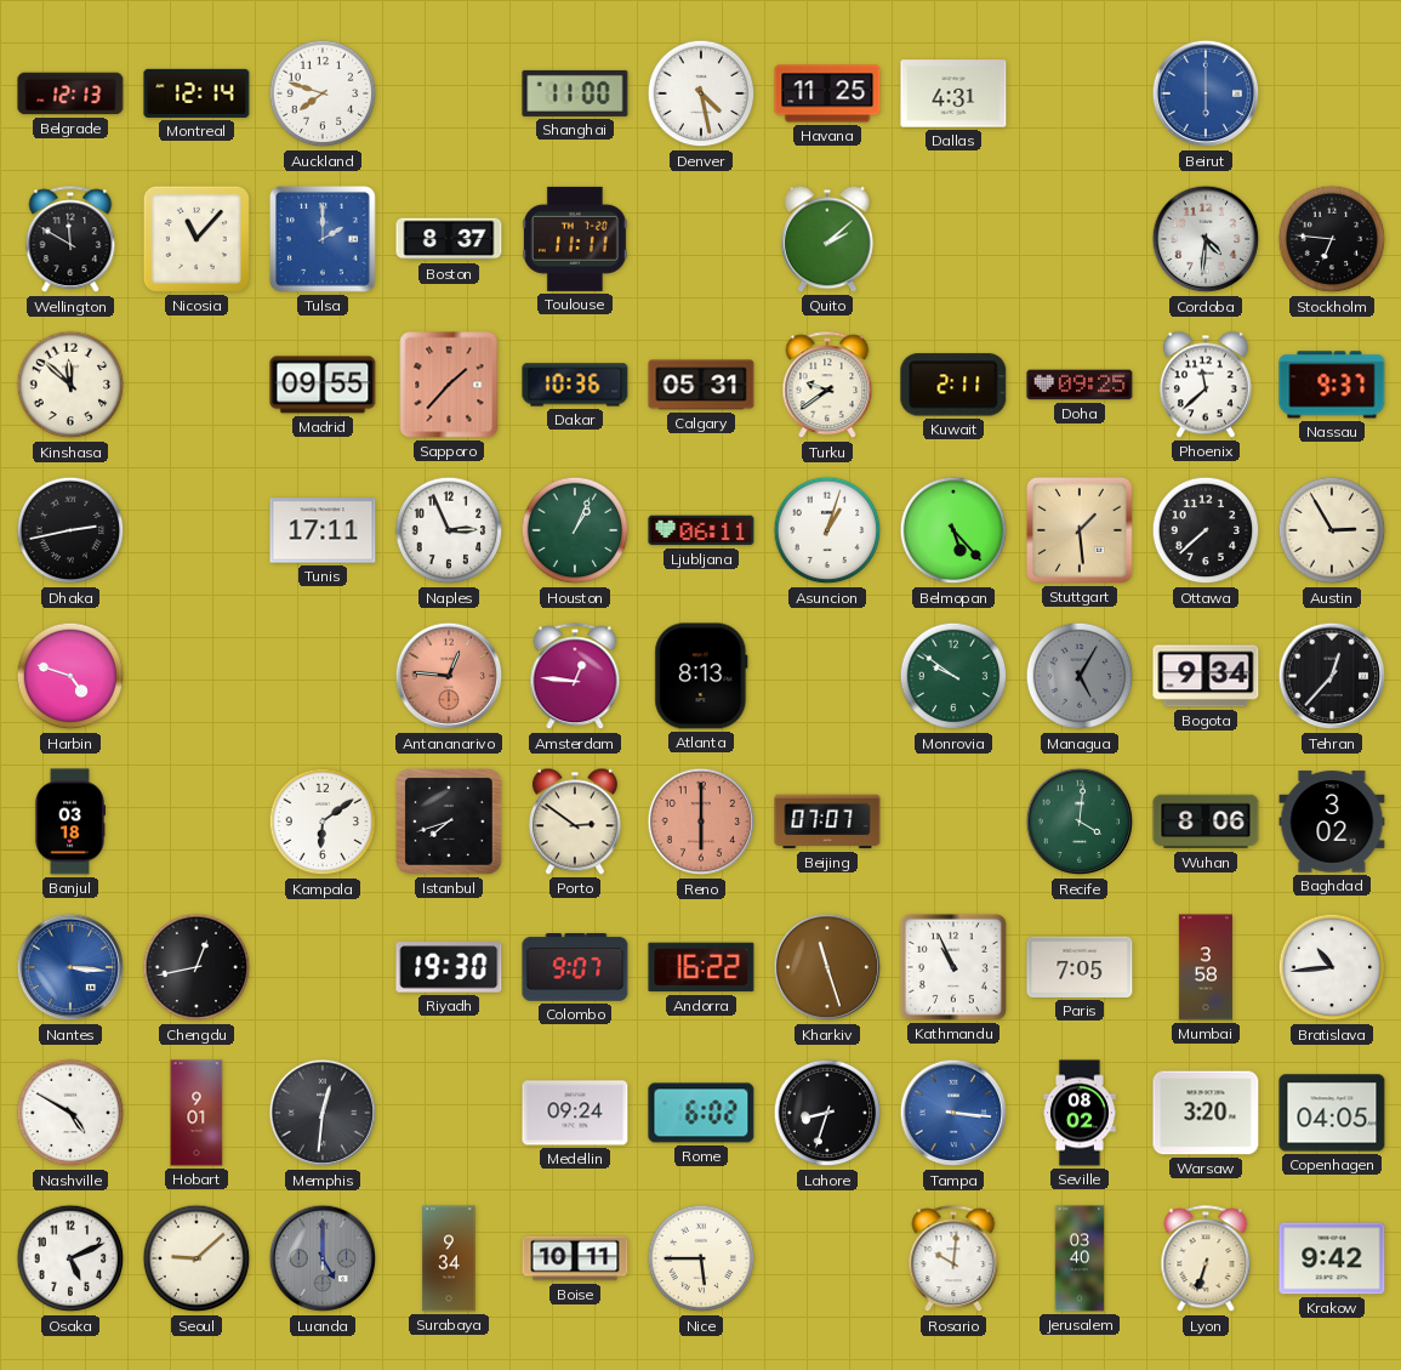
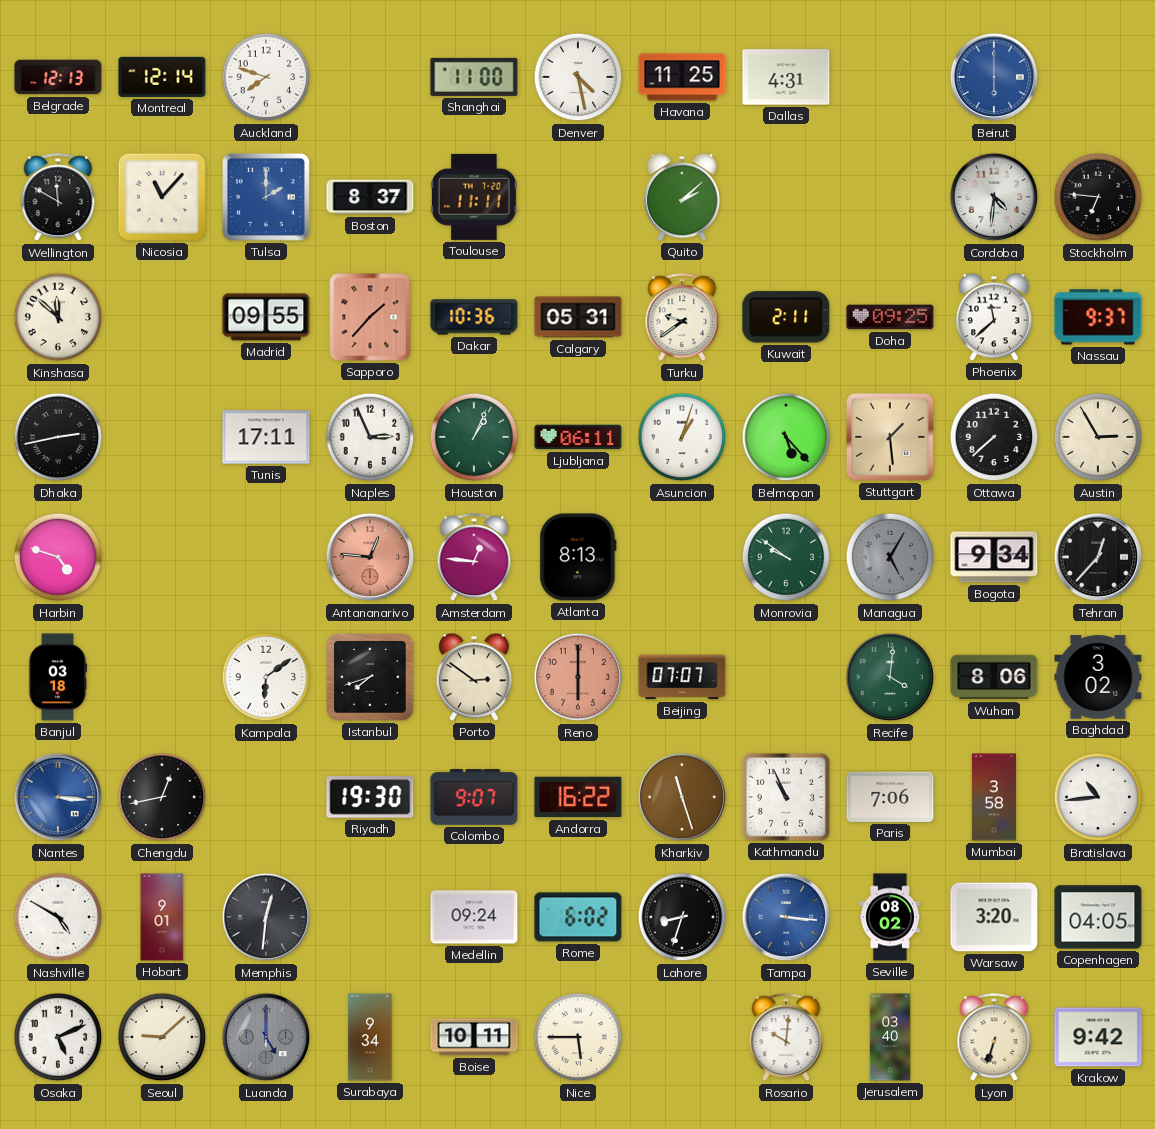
Paris: 7:05 -> 7:06
